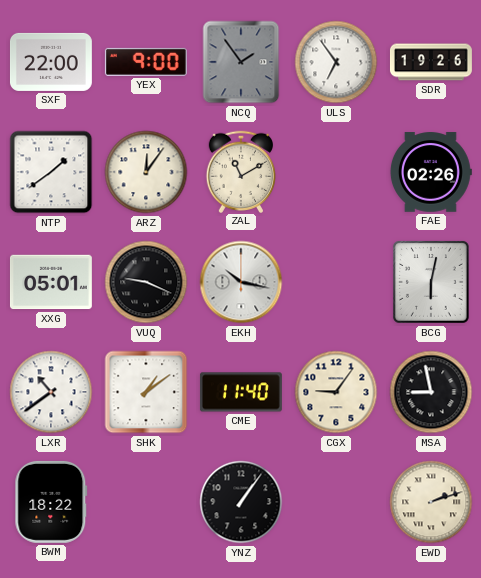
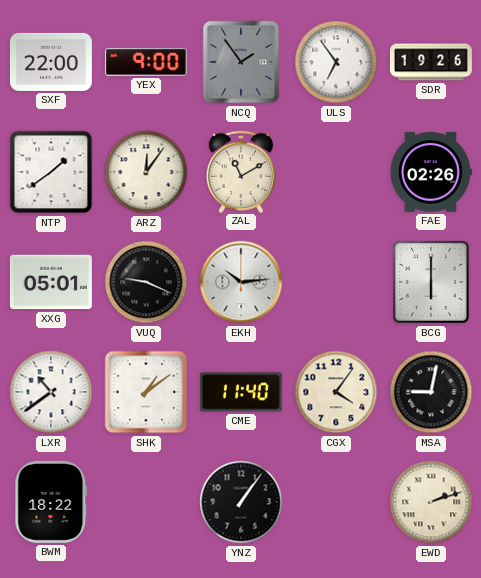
EKH: 10:17 -> 10:14
BCG: 6:02 -> 6:00
CGX: 9:06 -> 4:06
MSA: 8:58 -> 9:02
